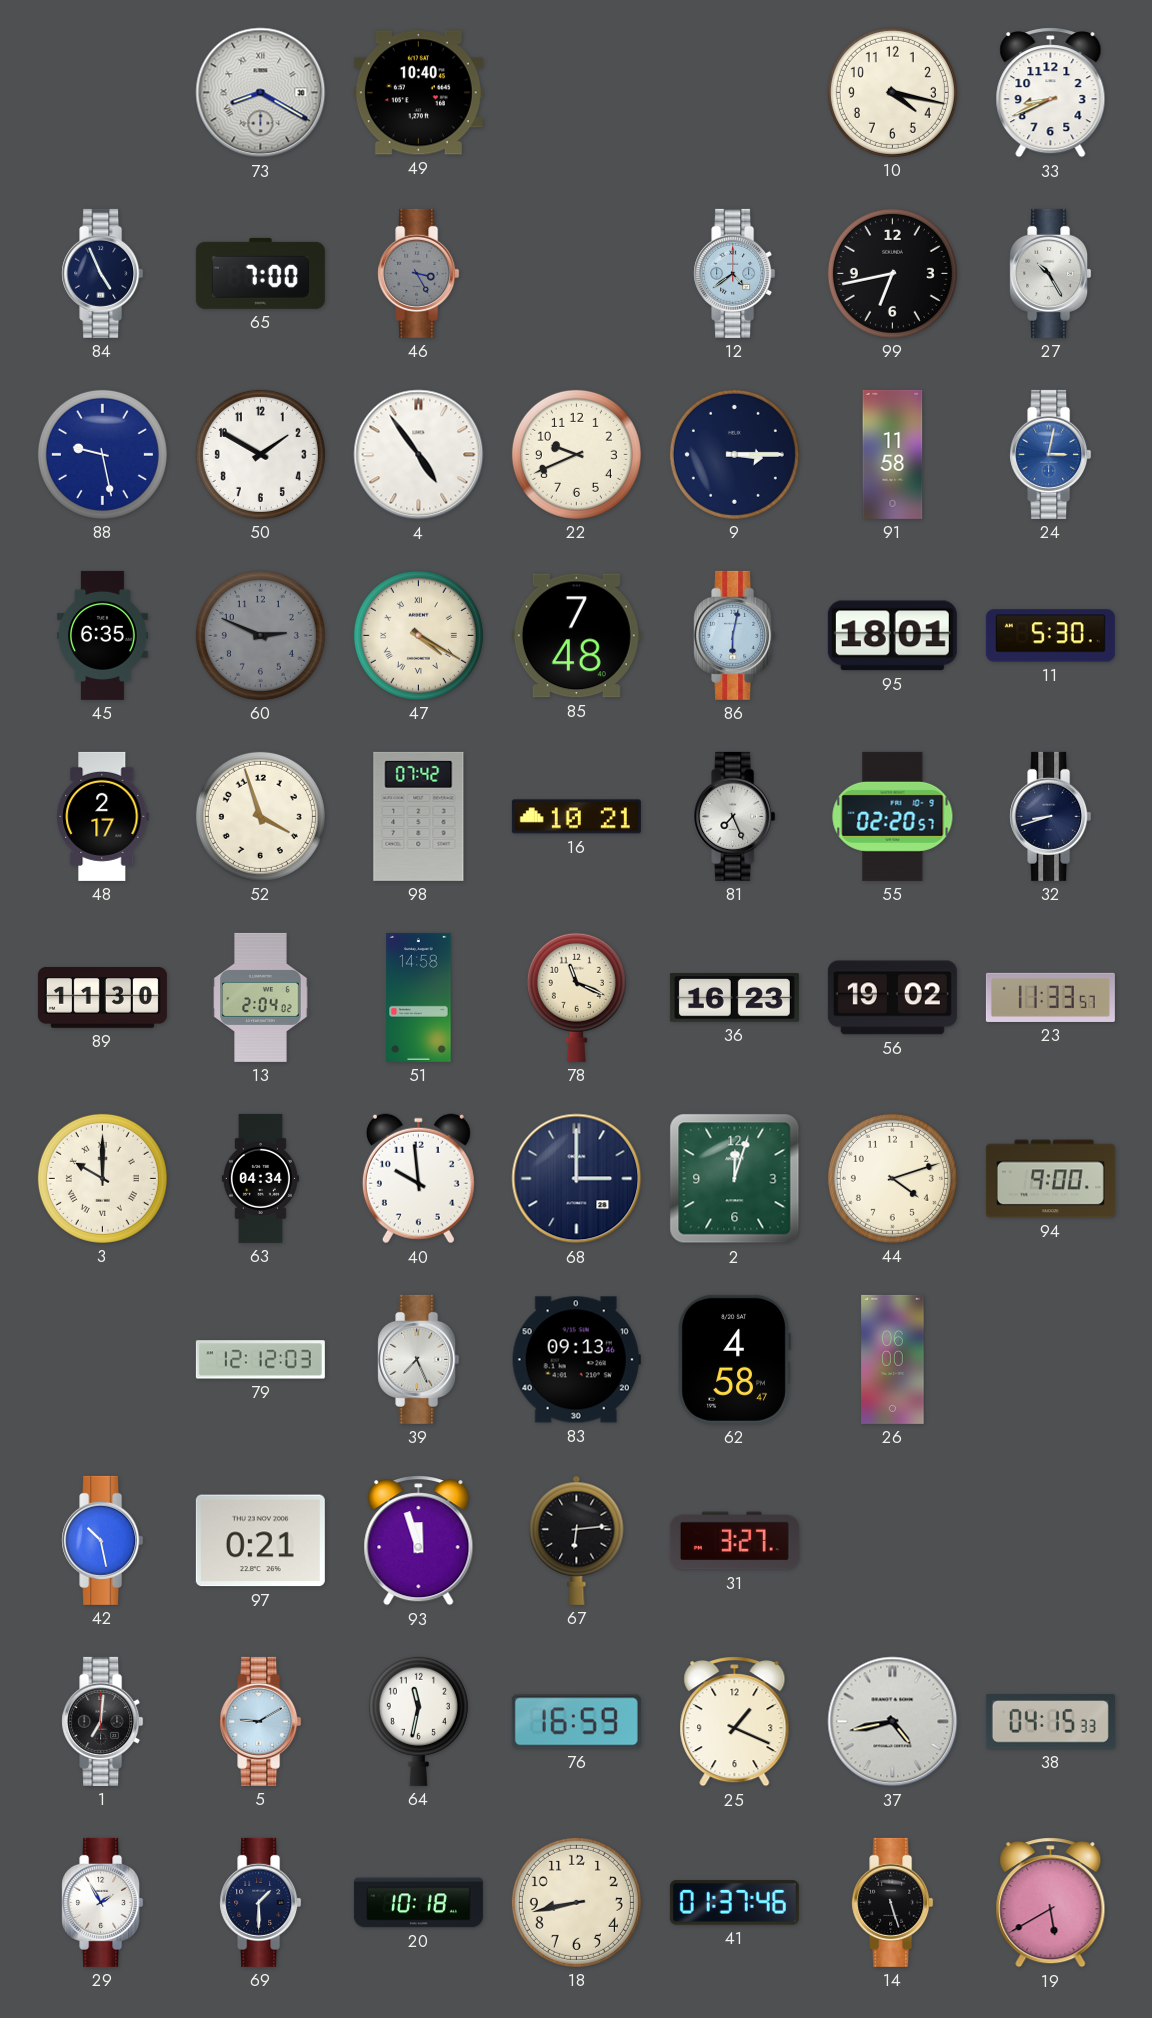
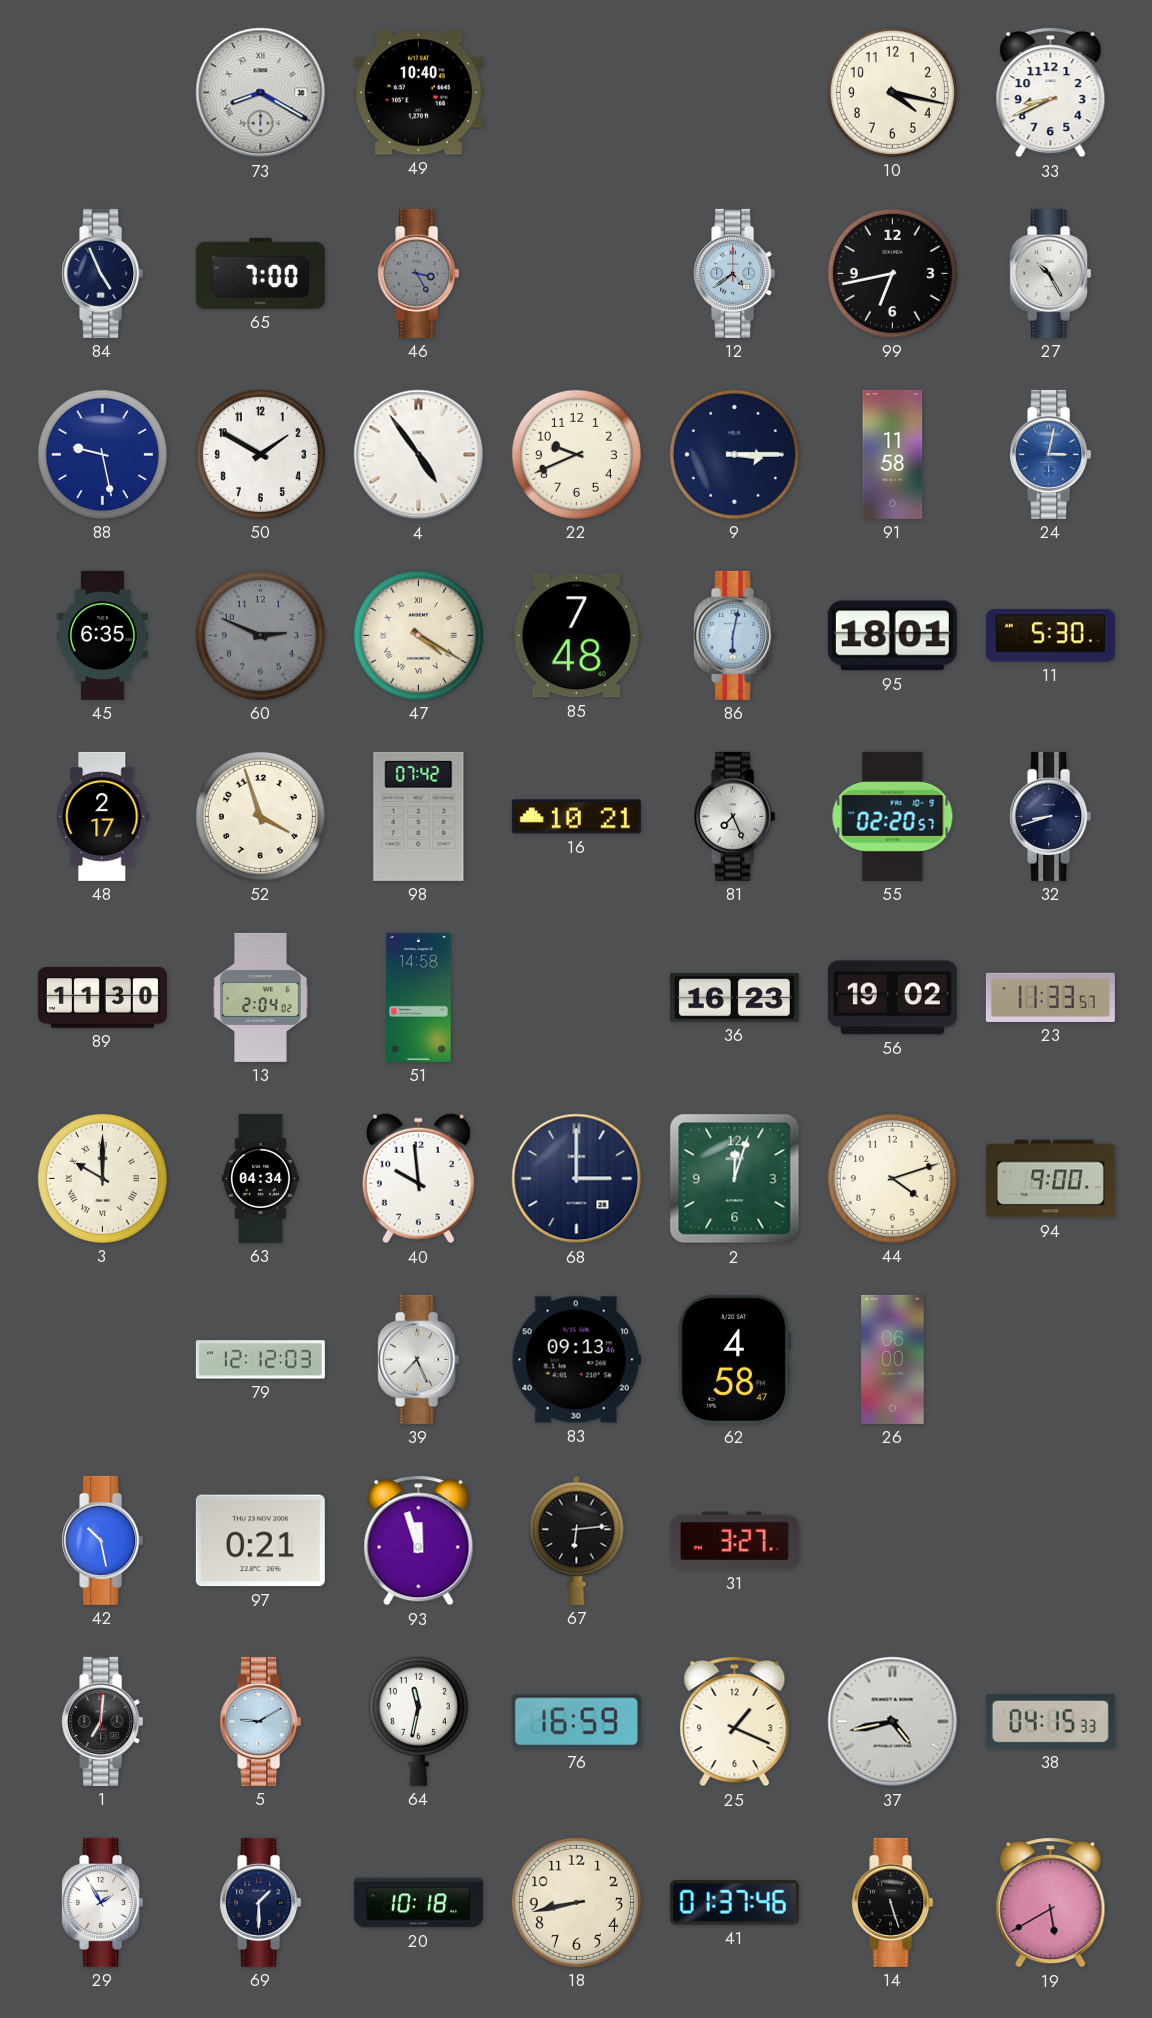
78: 11:19 -> none
